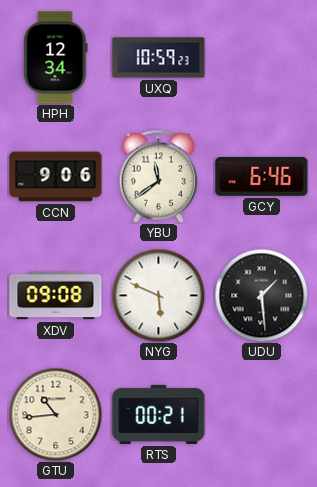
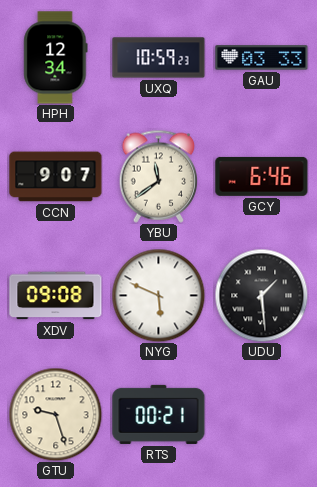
GAU: none -> 03:33
CCN: 9:06 -> 9:07
GTU: 10:44 -> 9:27
